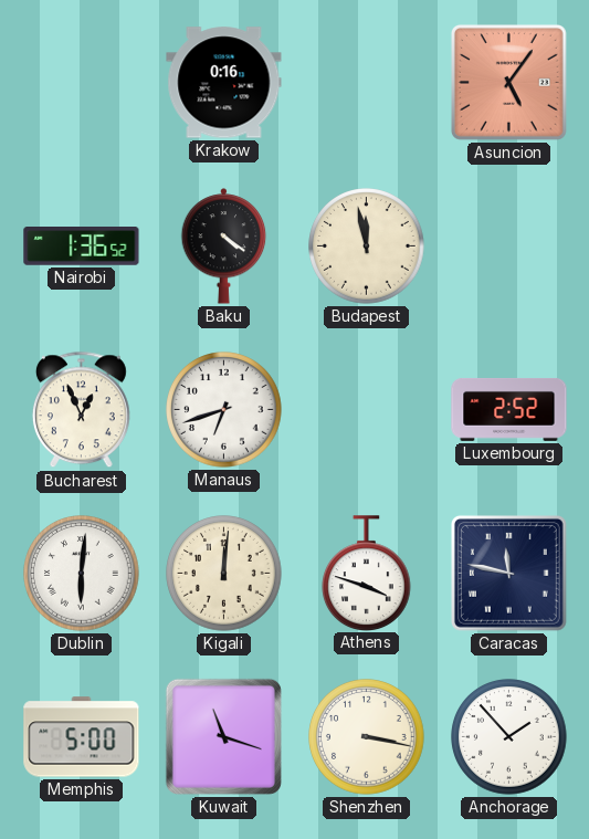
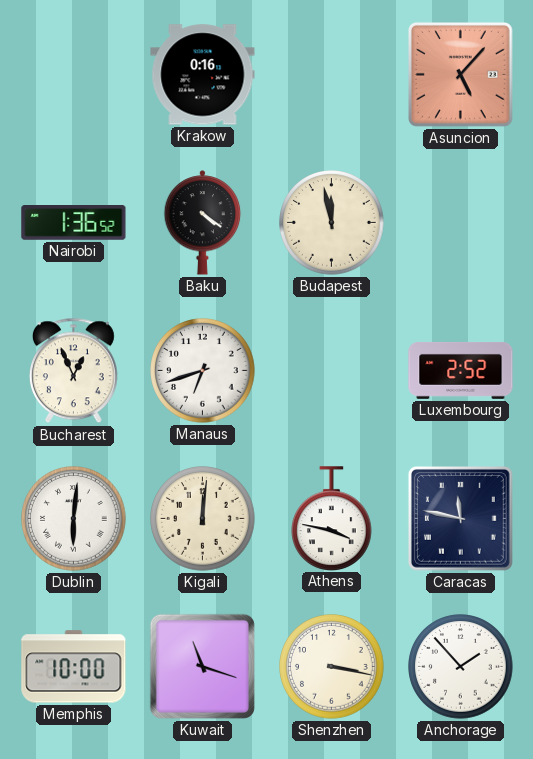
Asuncion: 5:06 -> 5:07
Athens: 3:48 -> 3:47
Memphis: 5:00 -> 10:00
